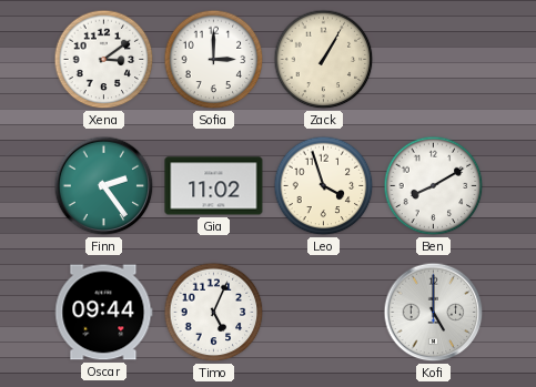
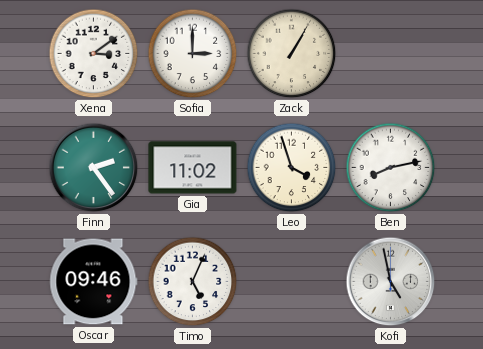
Ben: 8:10 -> 8:13
Oscar: 09:44 -> 09:46
Kofi: 5:00 -> 4:58
